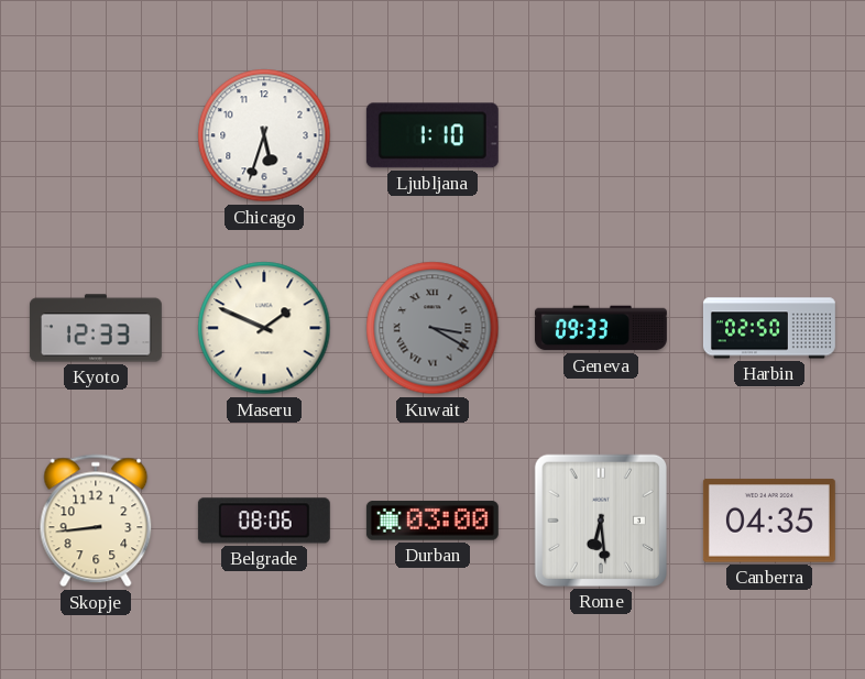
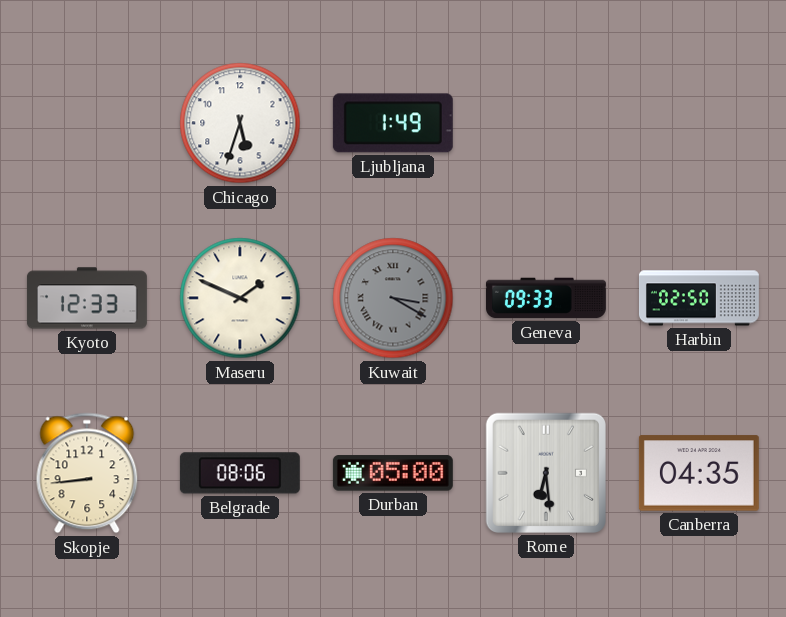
Ljubljana: 1:10 -> 1:49
Durban: 03:00 -> 05:00
